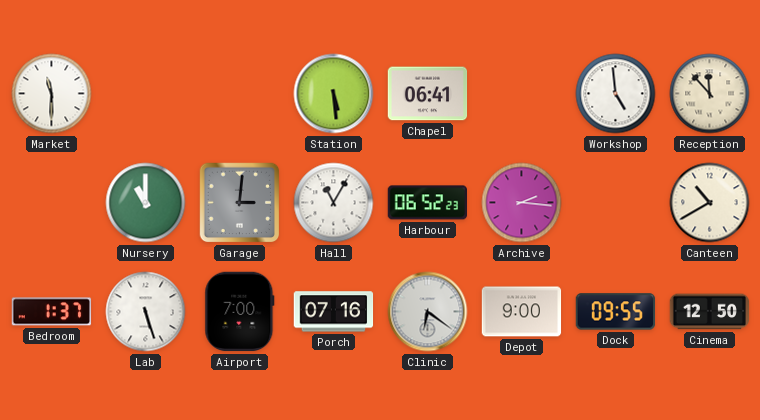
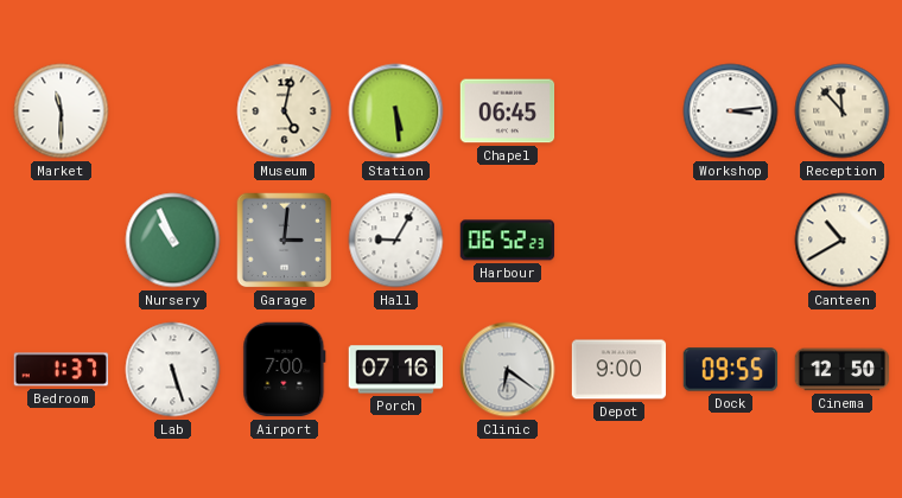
Museum: none -> 5:02
Chapel: 06:41 -> 06:45
Workshop: 4:59 -> 3:14
Nursery: 11:00 -> 10:56
Hall: 11:05 -> 9:05
Archive: 2:16 -> none
